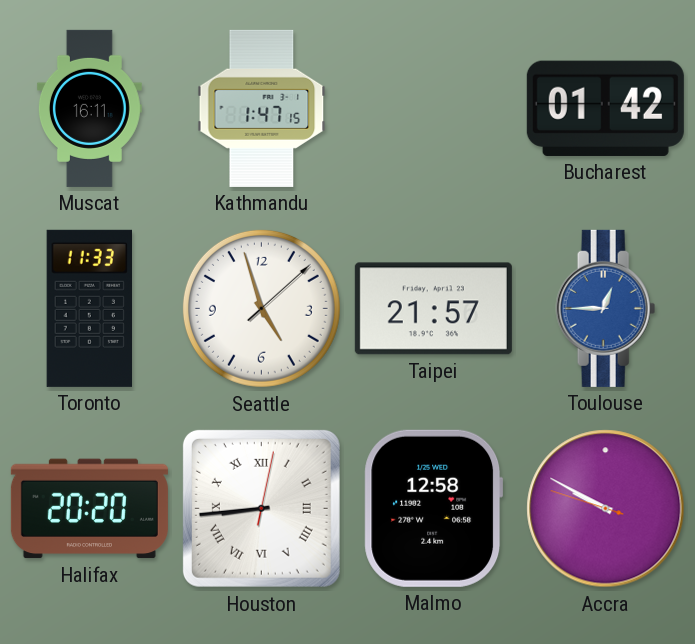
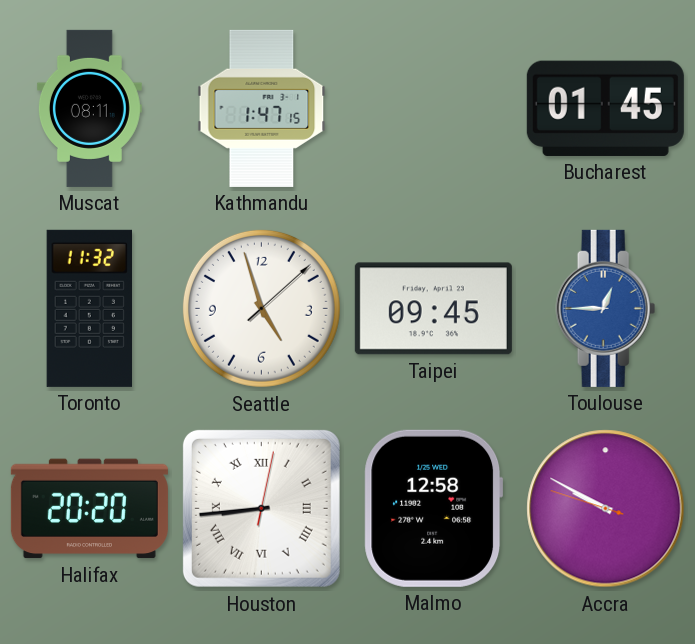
Muscat: 16:11 -> 08:11
Bucharest: 01:42 -> 01:45
Toronto: 11:33 -> 11:32
Taipei: 21:57 -> 09:45
